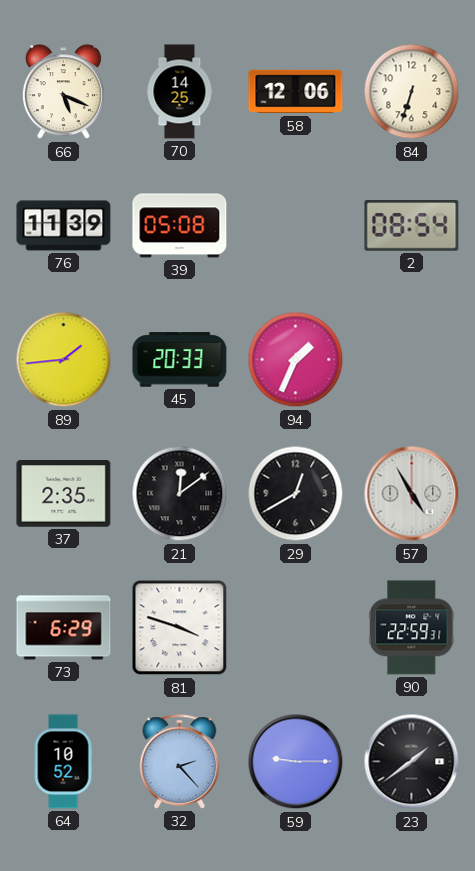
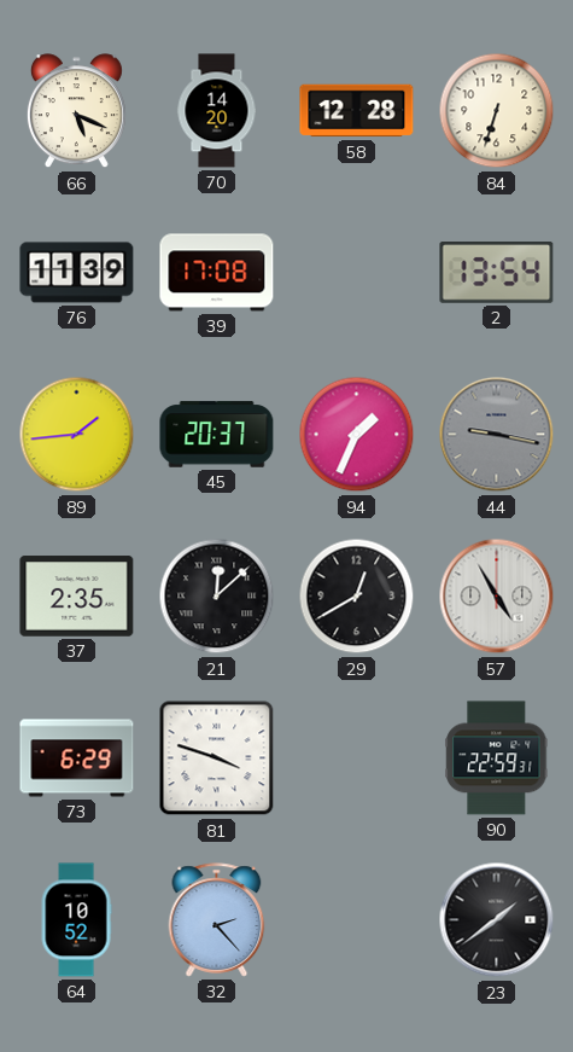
70: 14:25 -> 14:20
58: 12:06 -> 12:28
39: 05:08 -> 17:08
2: 08:54 -> 13:54
45: 20:33 -> 20:37
44: none -> 9:17
21: 12:09 -> 12:08
59: 9:15 -> none
